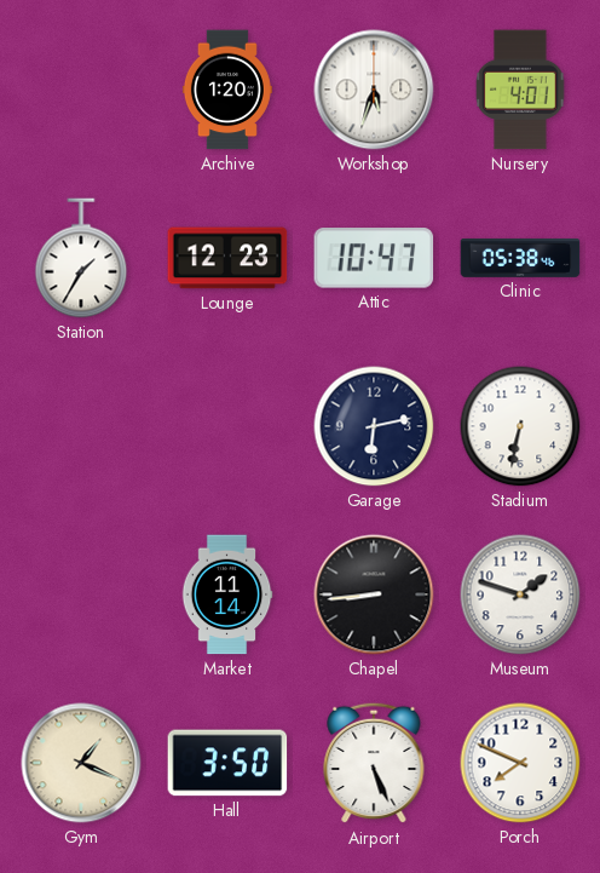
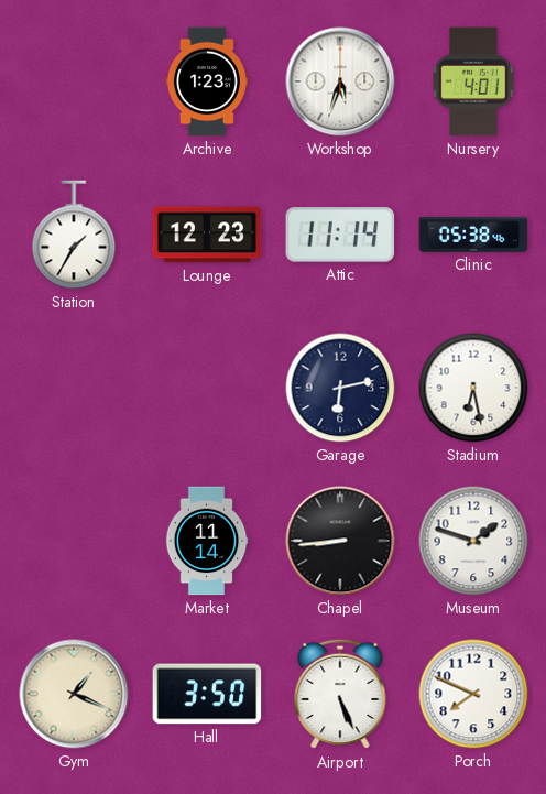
Archive: 1:20 -> 1:23
Attic: 10:47 -> 11:14
Stadium: 6:32 -> 6:28
